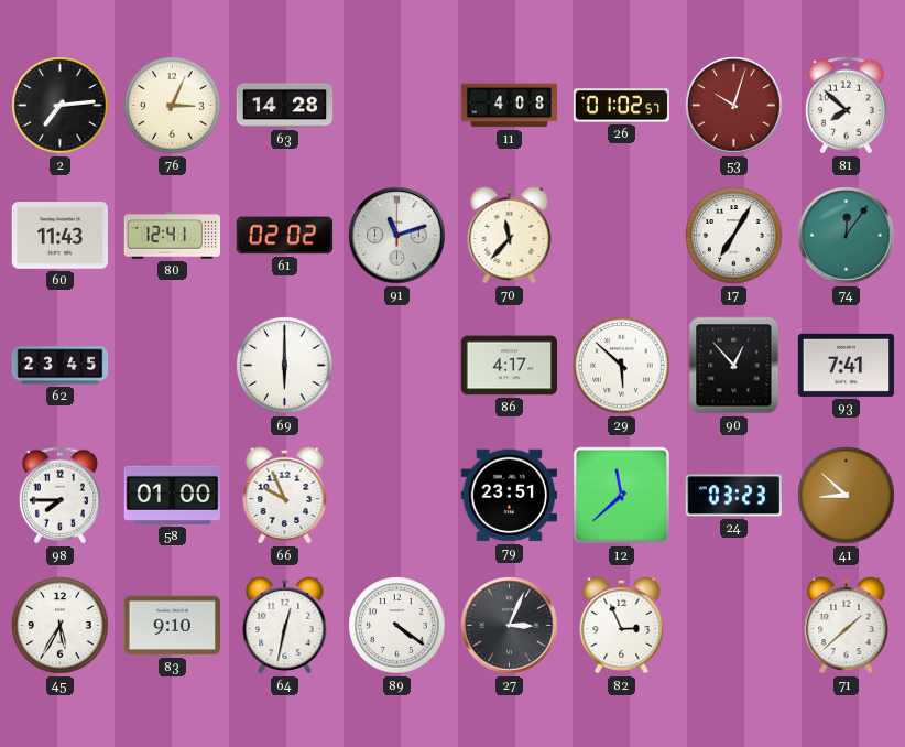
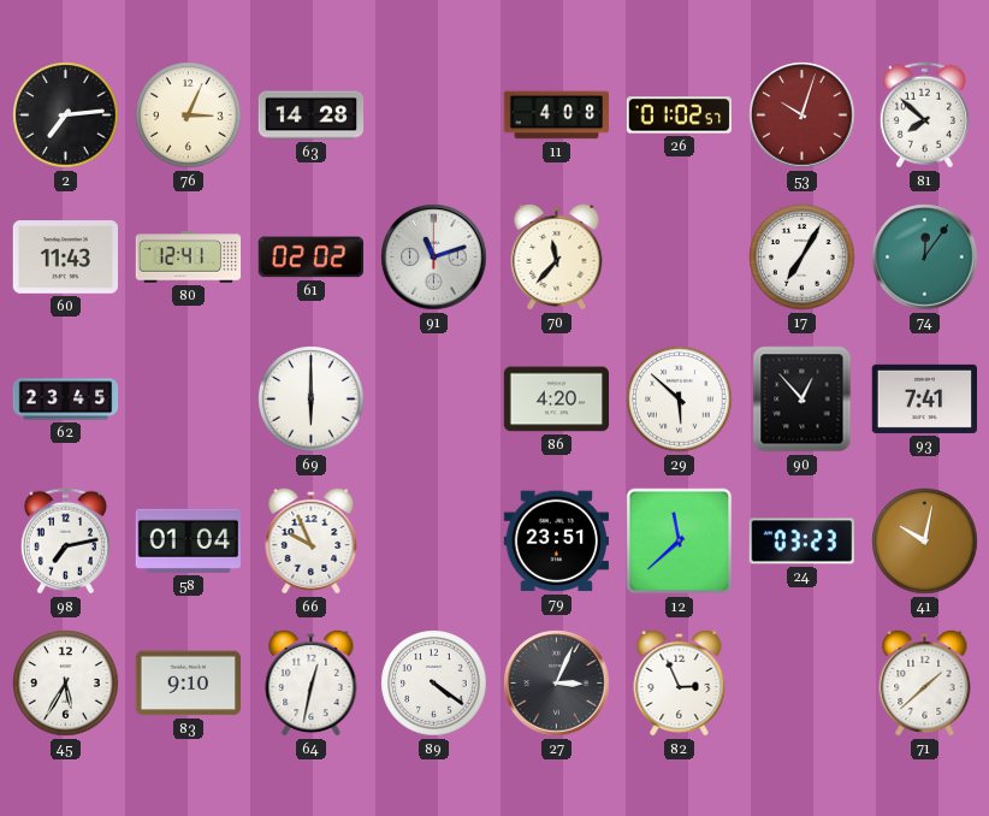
86: 4:17 -> 4:20
98: 7:45 -> 7:13
58: 01:00 -> 01:04
41: 8:52 -> 10:02
